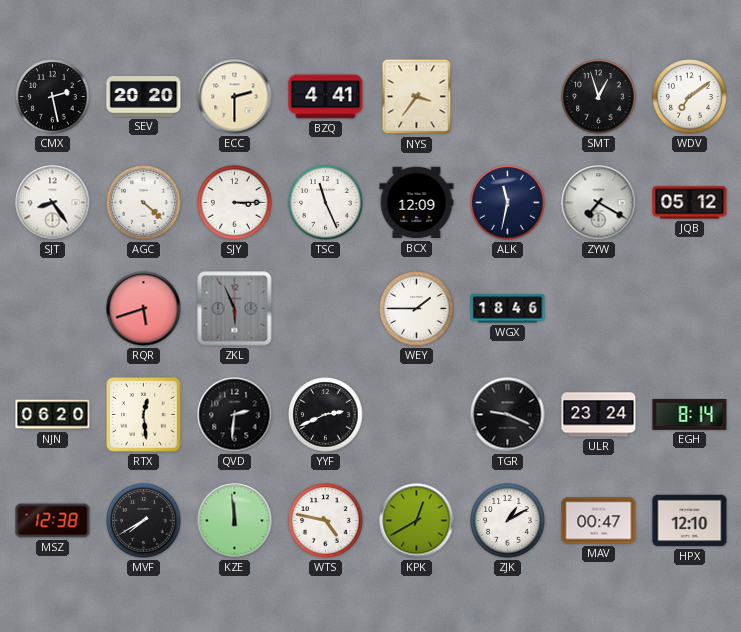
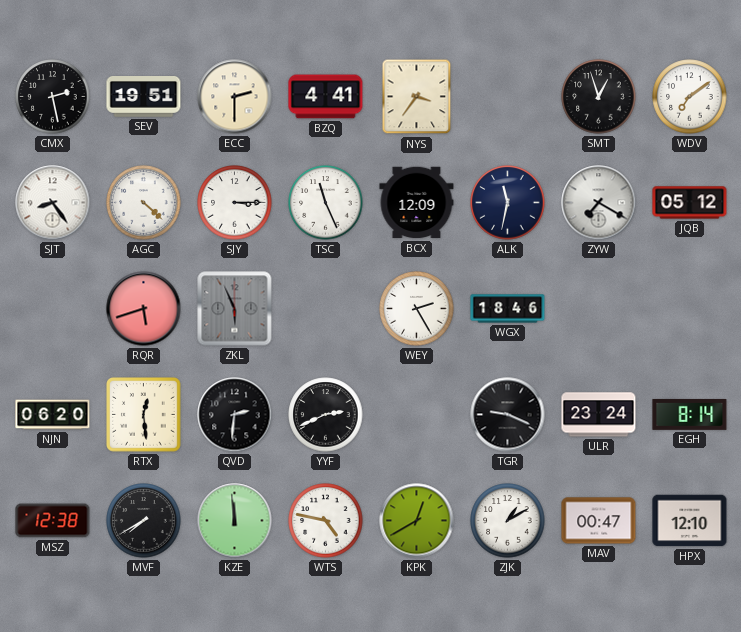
SEV: 20:20 -> 19:51
WEY: 1:45 -> 2:25
